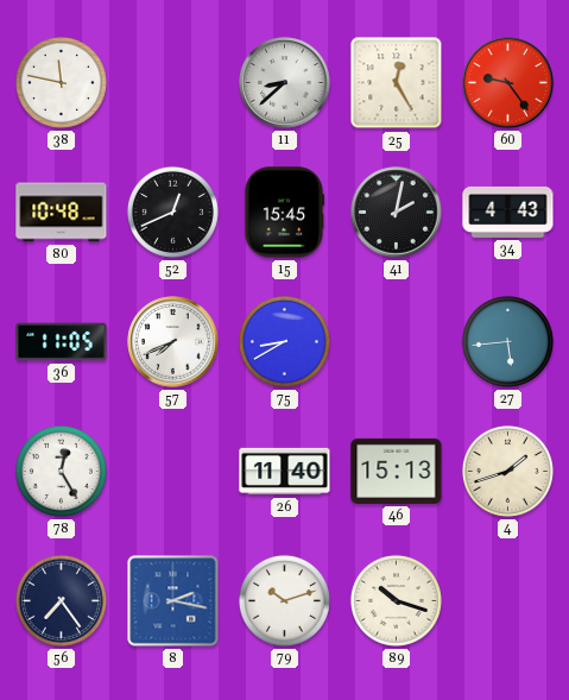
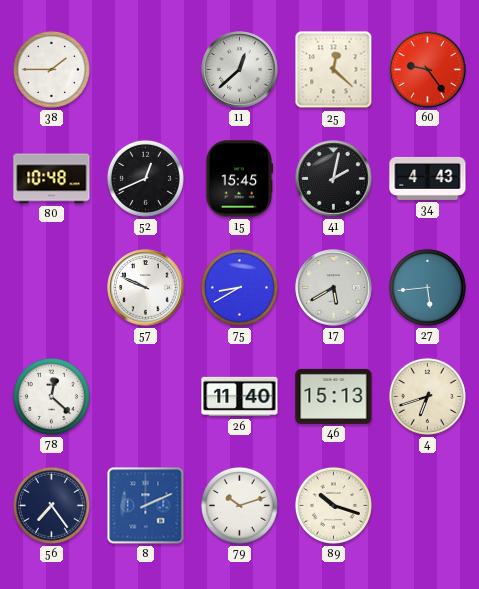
38: 11:47 -> 1:45
11: 8:38 -> 12:38
25: 12:25 -> 12:22
36: 11:05 -> none
57: 7:41 -> 9:49
17: none -> 5:40
78: 12:25 -> 12:22
4: 1:42 -> 6:42
8: 2:17 -> 2:11
